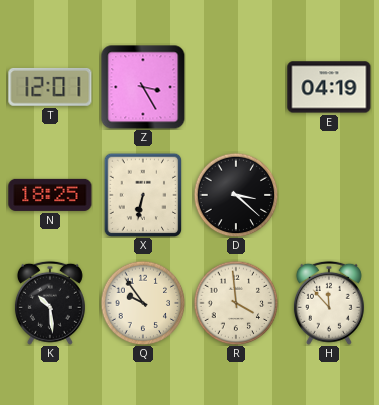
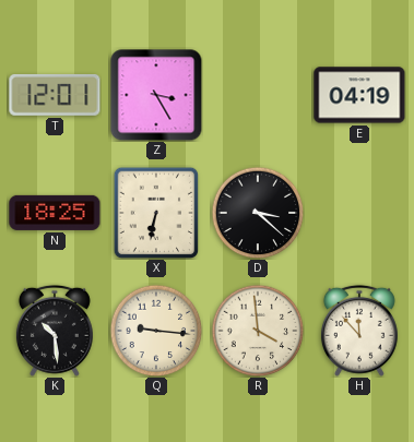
Q: 9:54 -> 9:16
